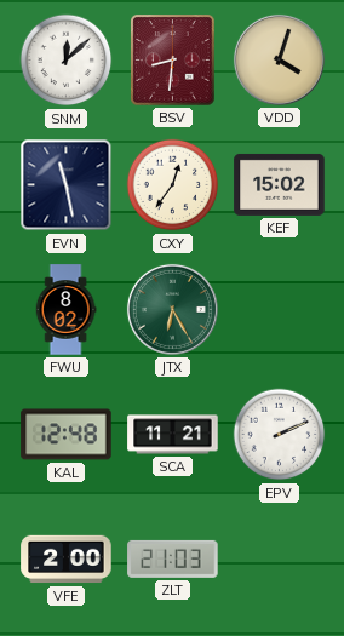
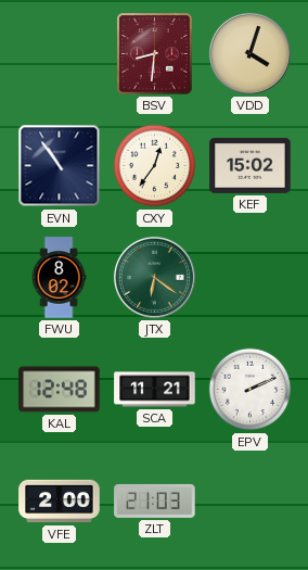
SNM: 12:08 -> none
EVN: 11:28 -> 10:54
JTX: 6:25 -> 6:21
